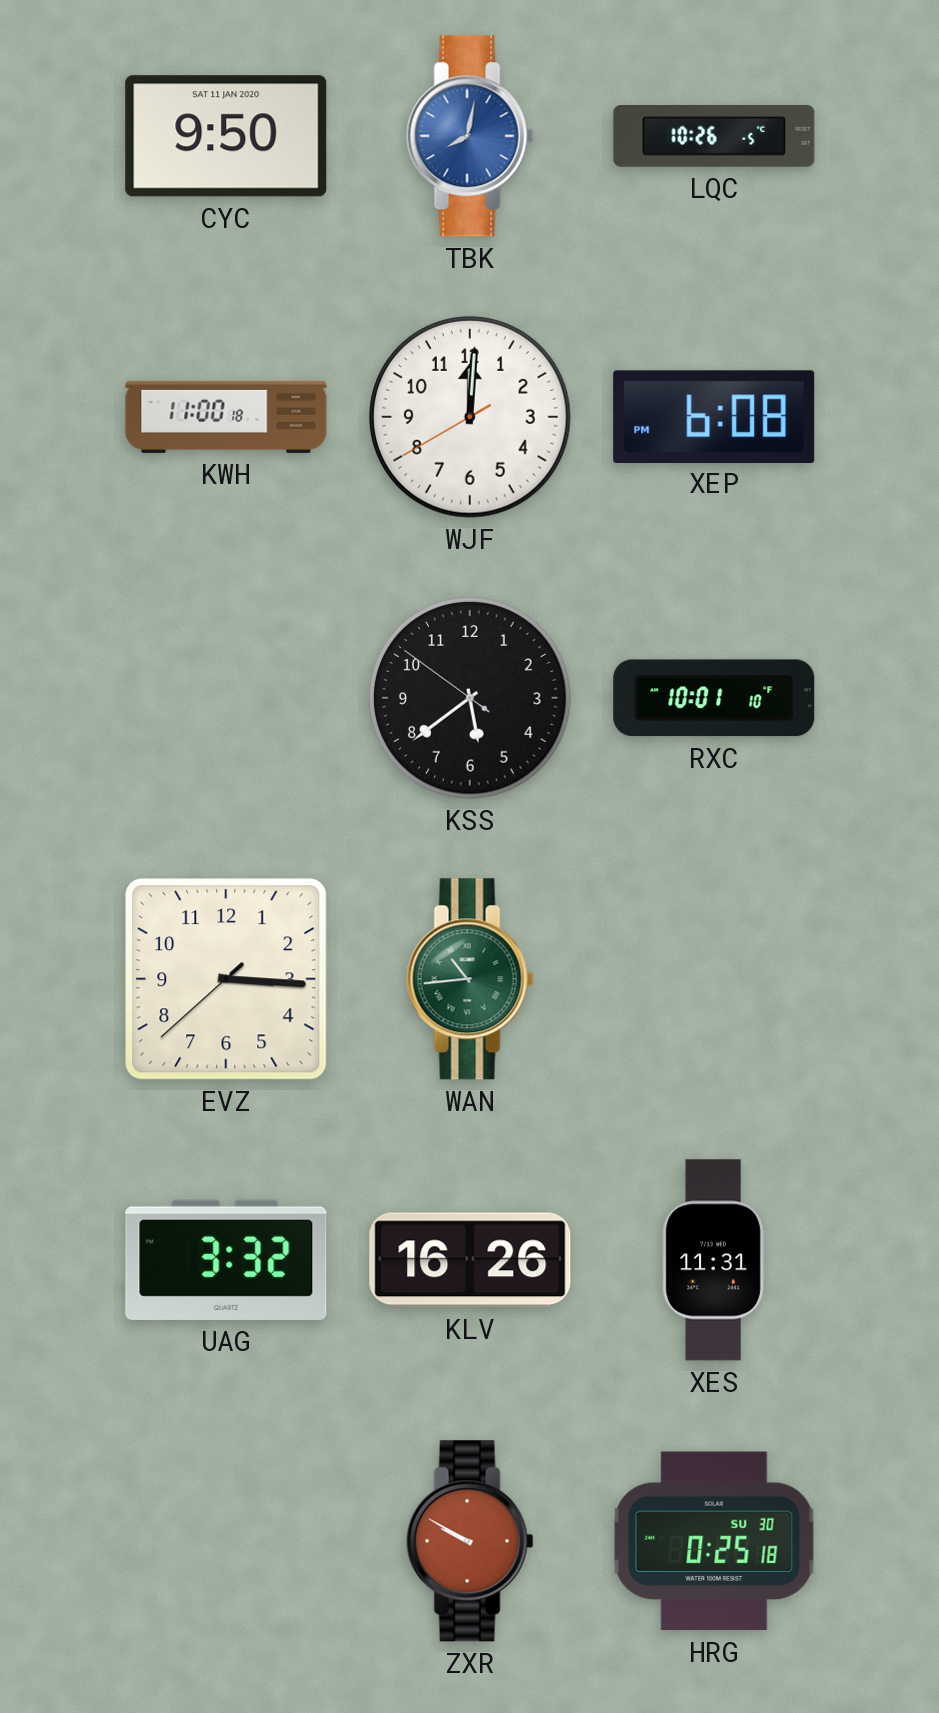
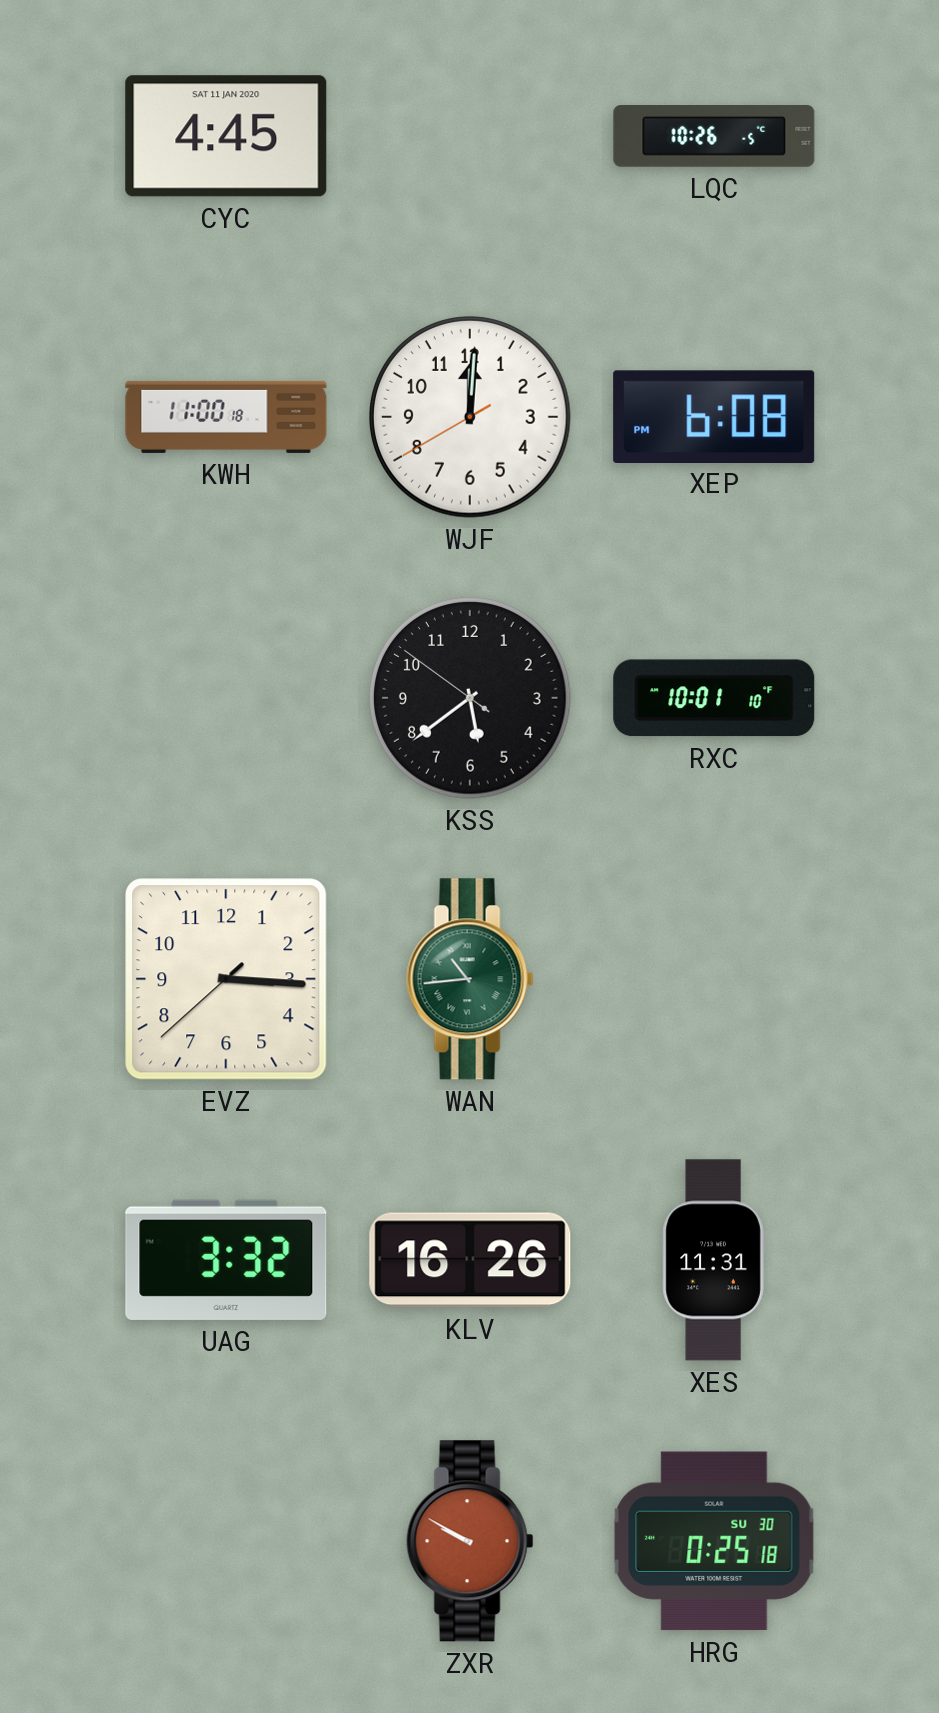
CYC: 9:50 -> 4:45
TBK: 8:02 -> none
